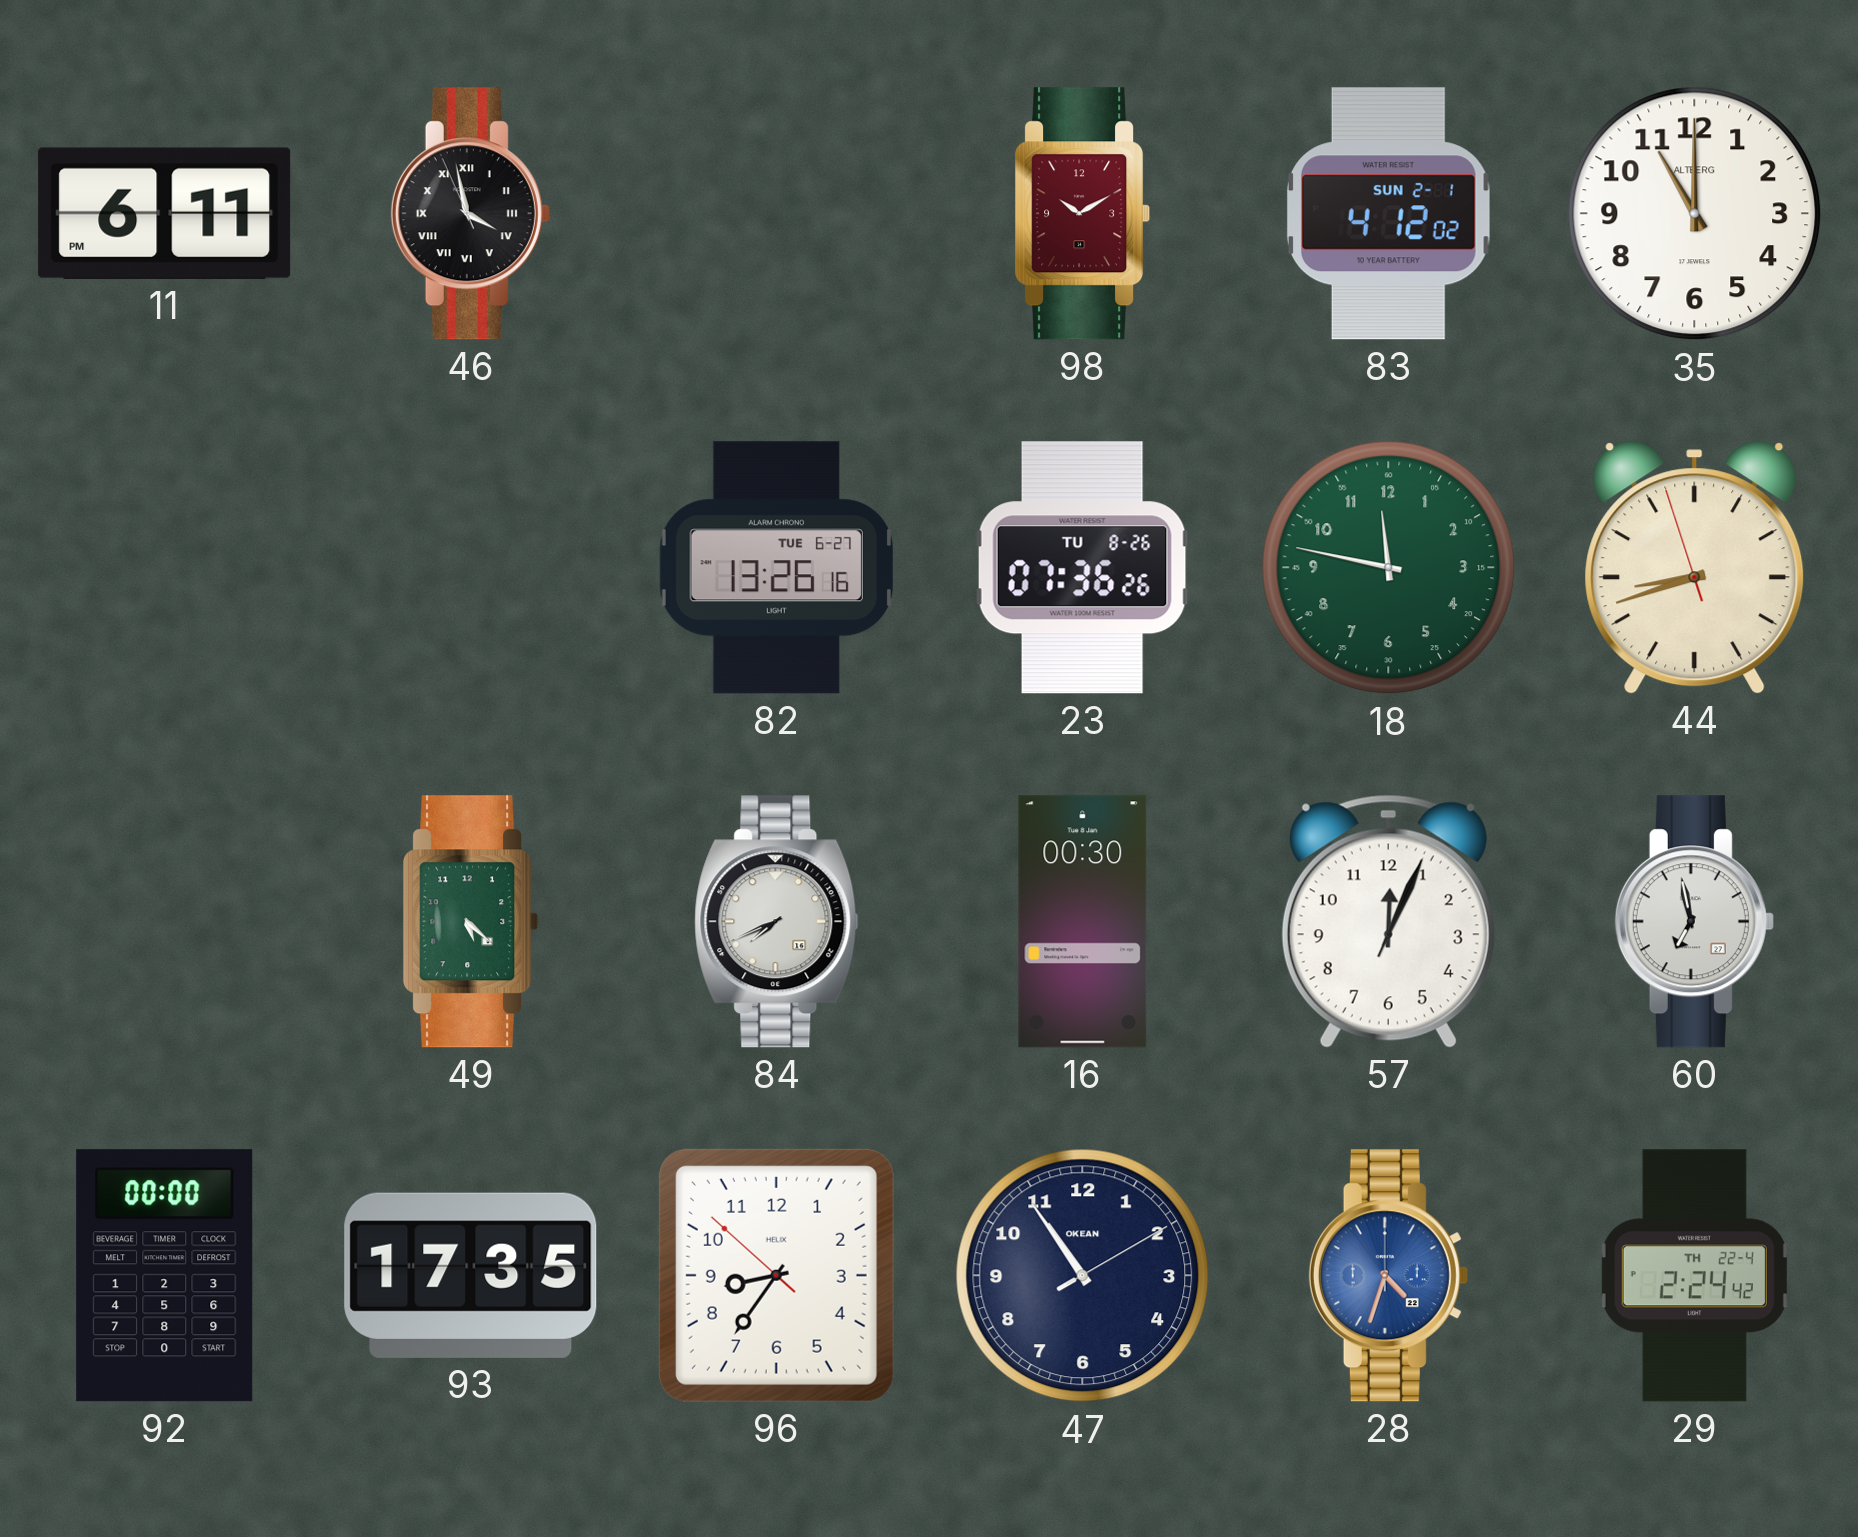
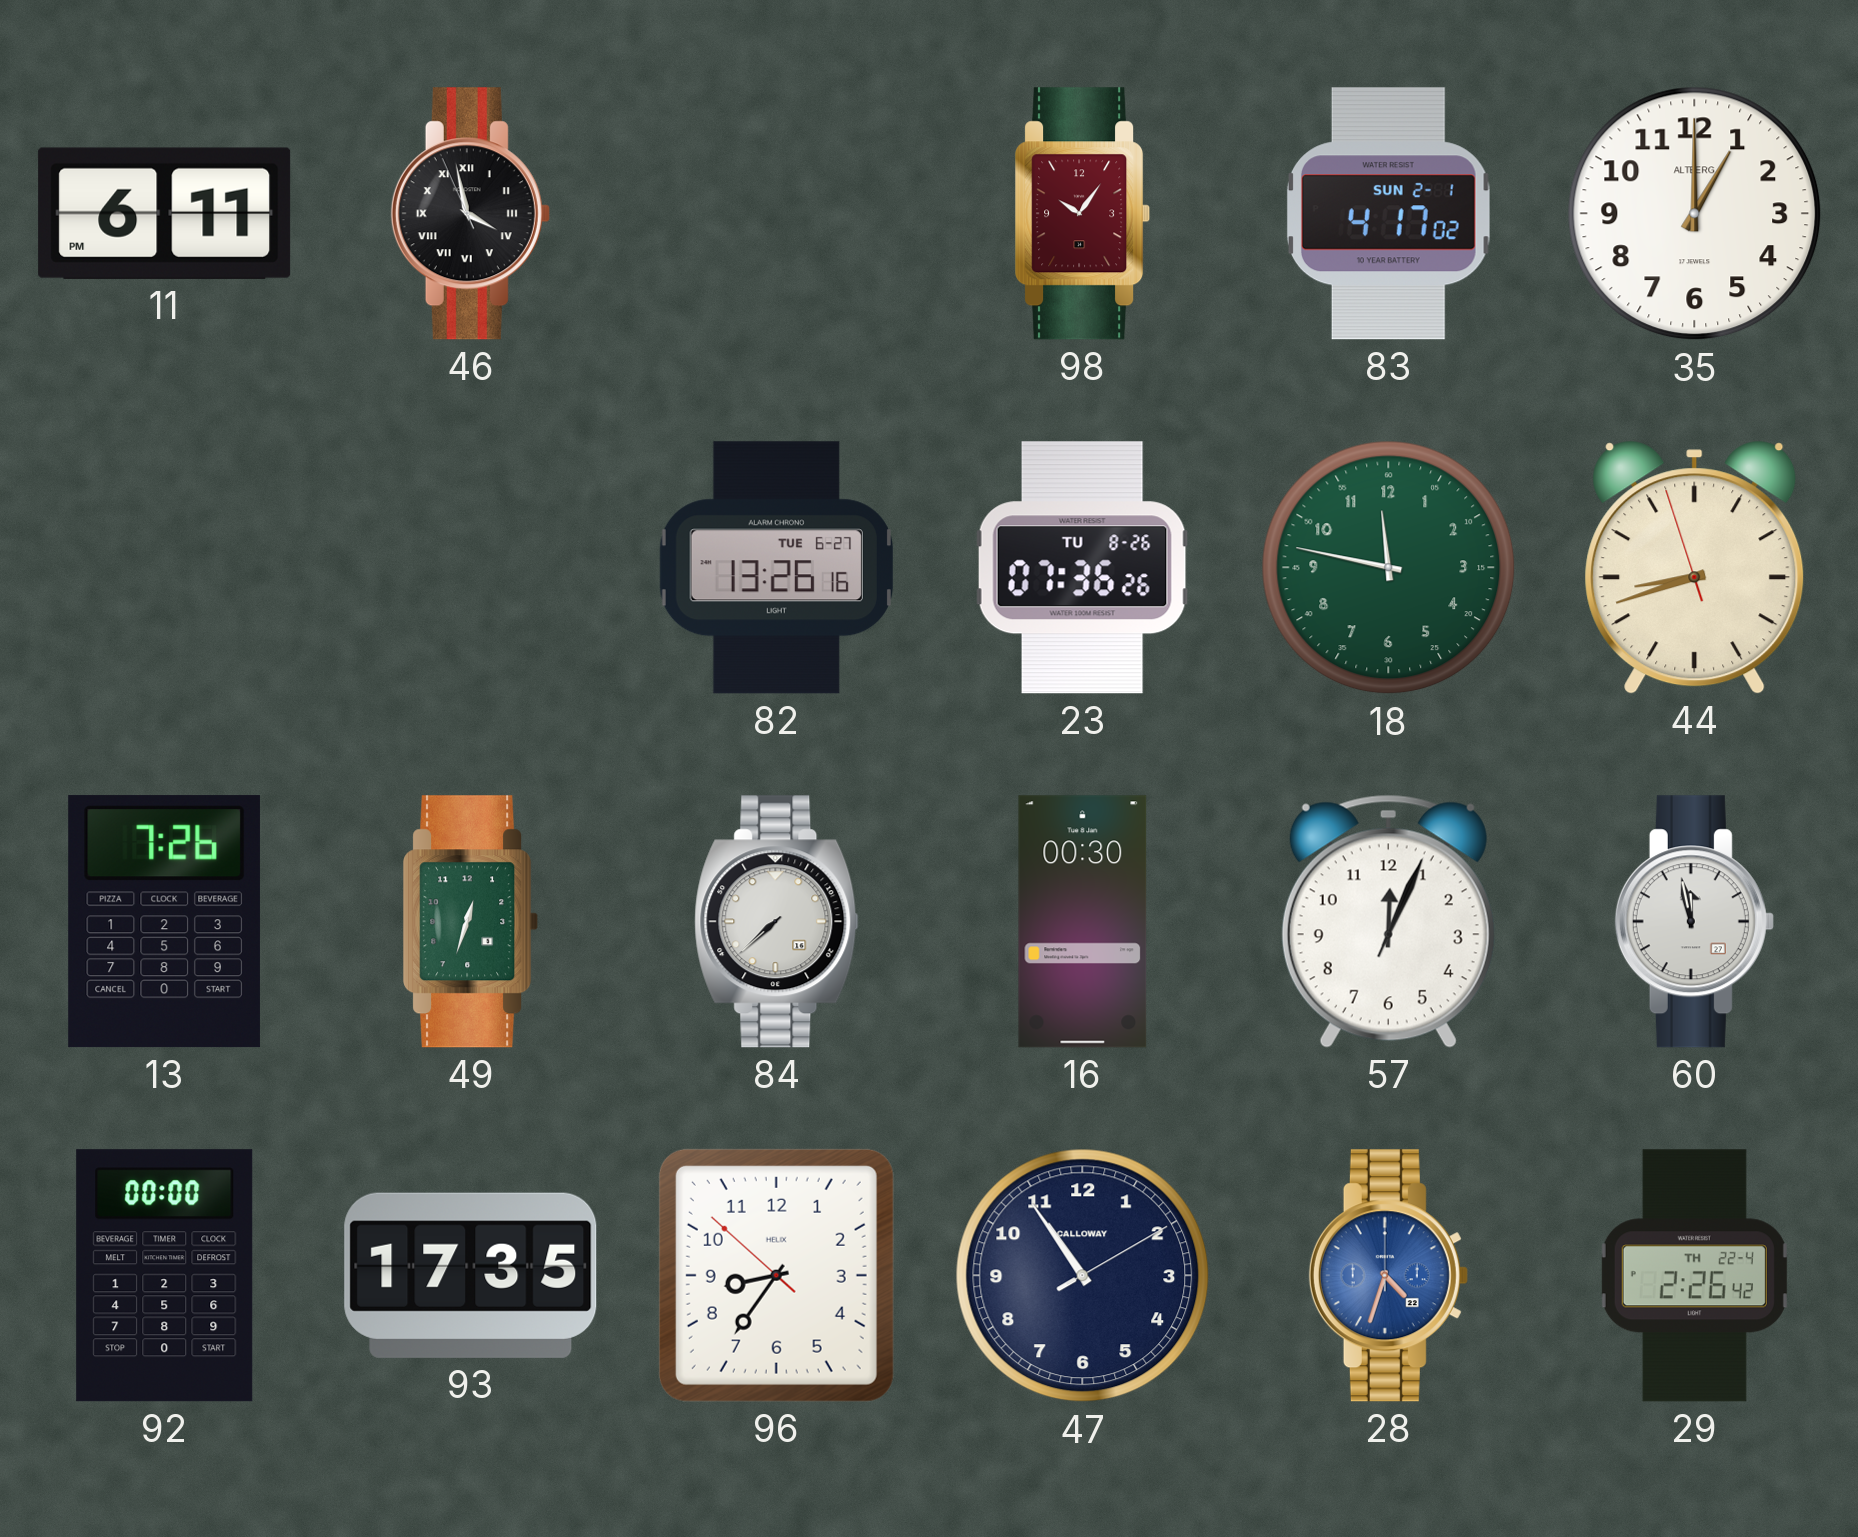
98: 10:10 -> 10:06
83: 4:12 -> 4:17
35: 11:00 -> 1:00
13: none -> 7:26
49: 5:22 -> 12:33
84: 7:41 -> 7:38
60: 6:58 -> 11:58
47 brand: OKEAN -> CALLOWAY
29: 2:24 -> 2:26
